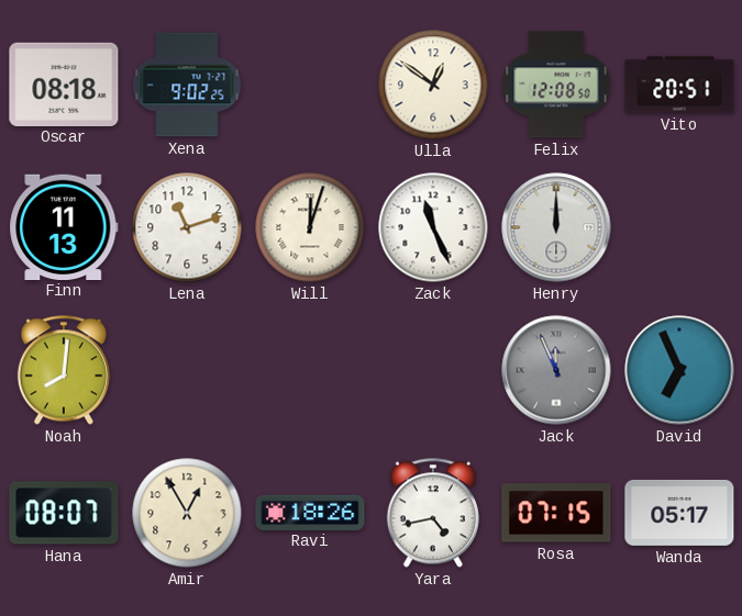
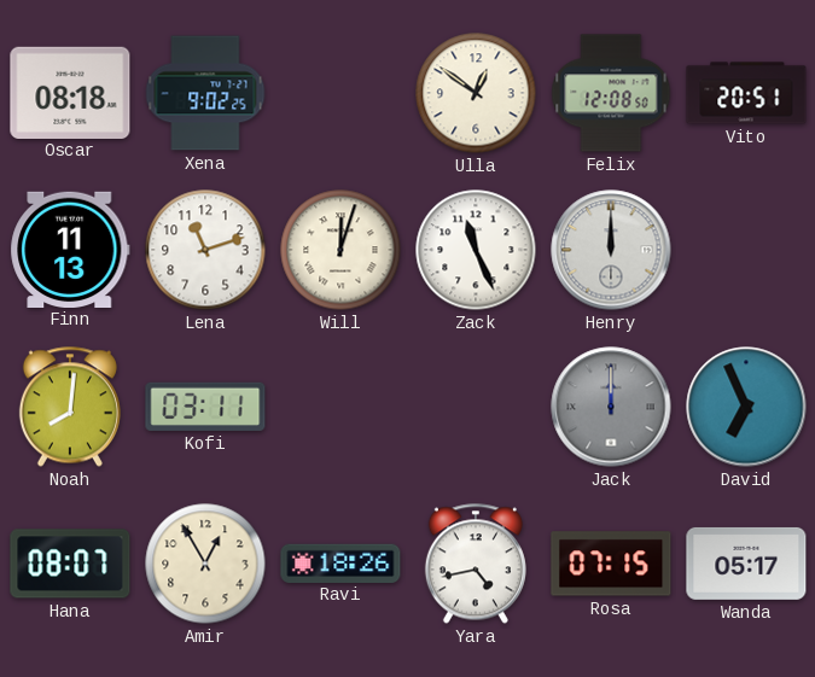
Kofi: none -> 03:11
Jack: 11:56 -> 12:00
